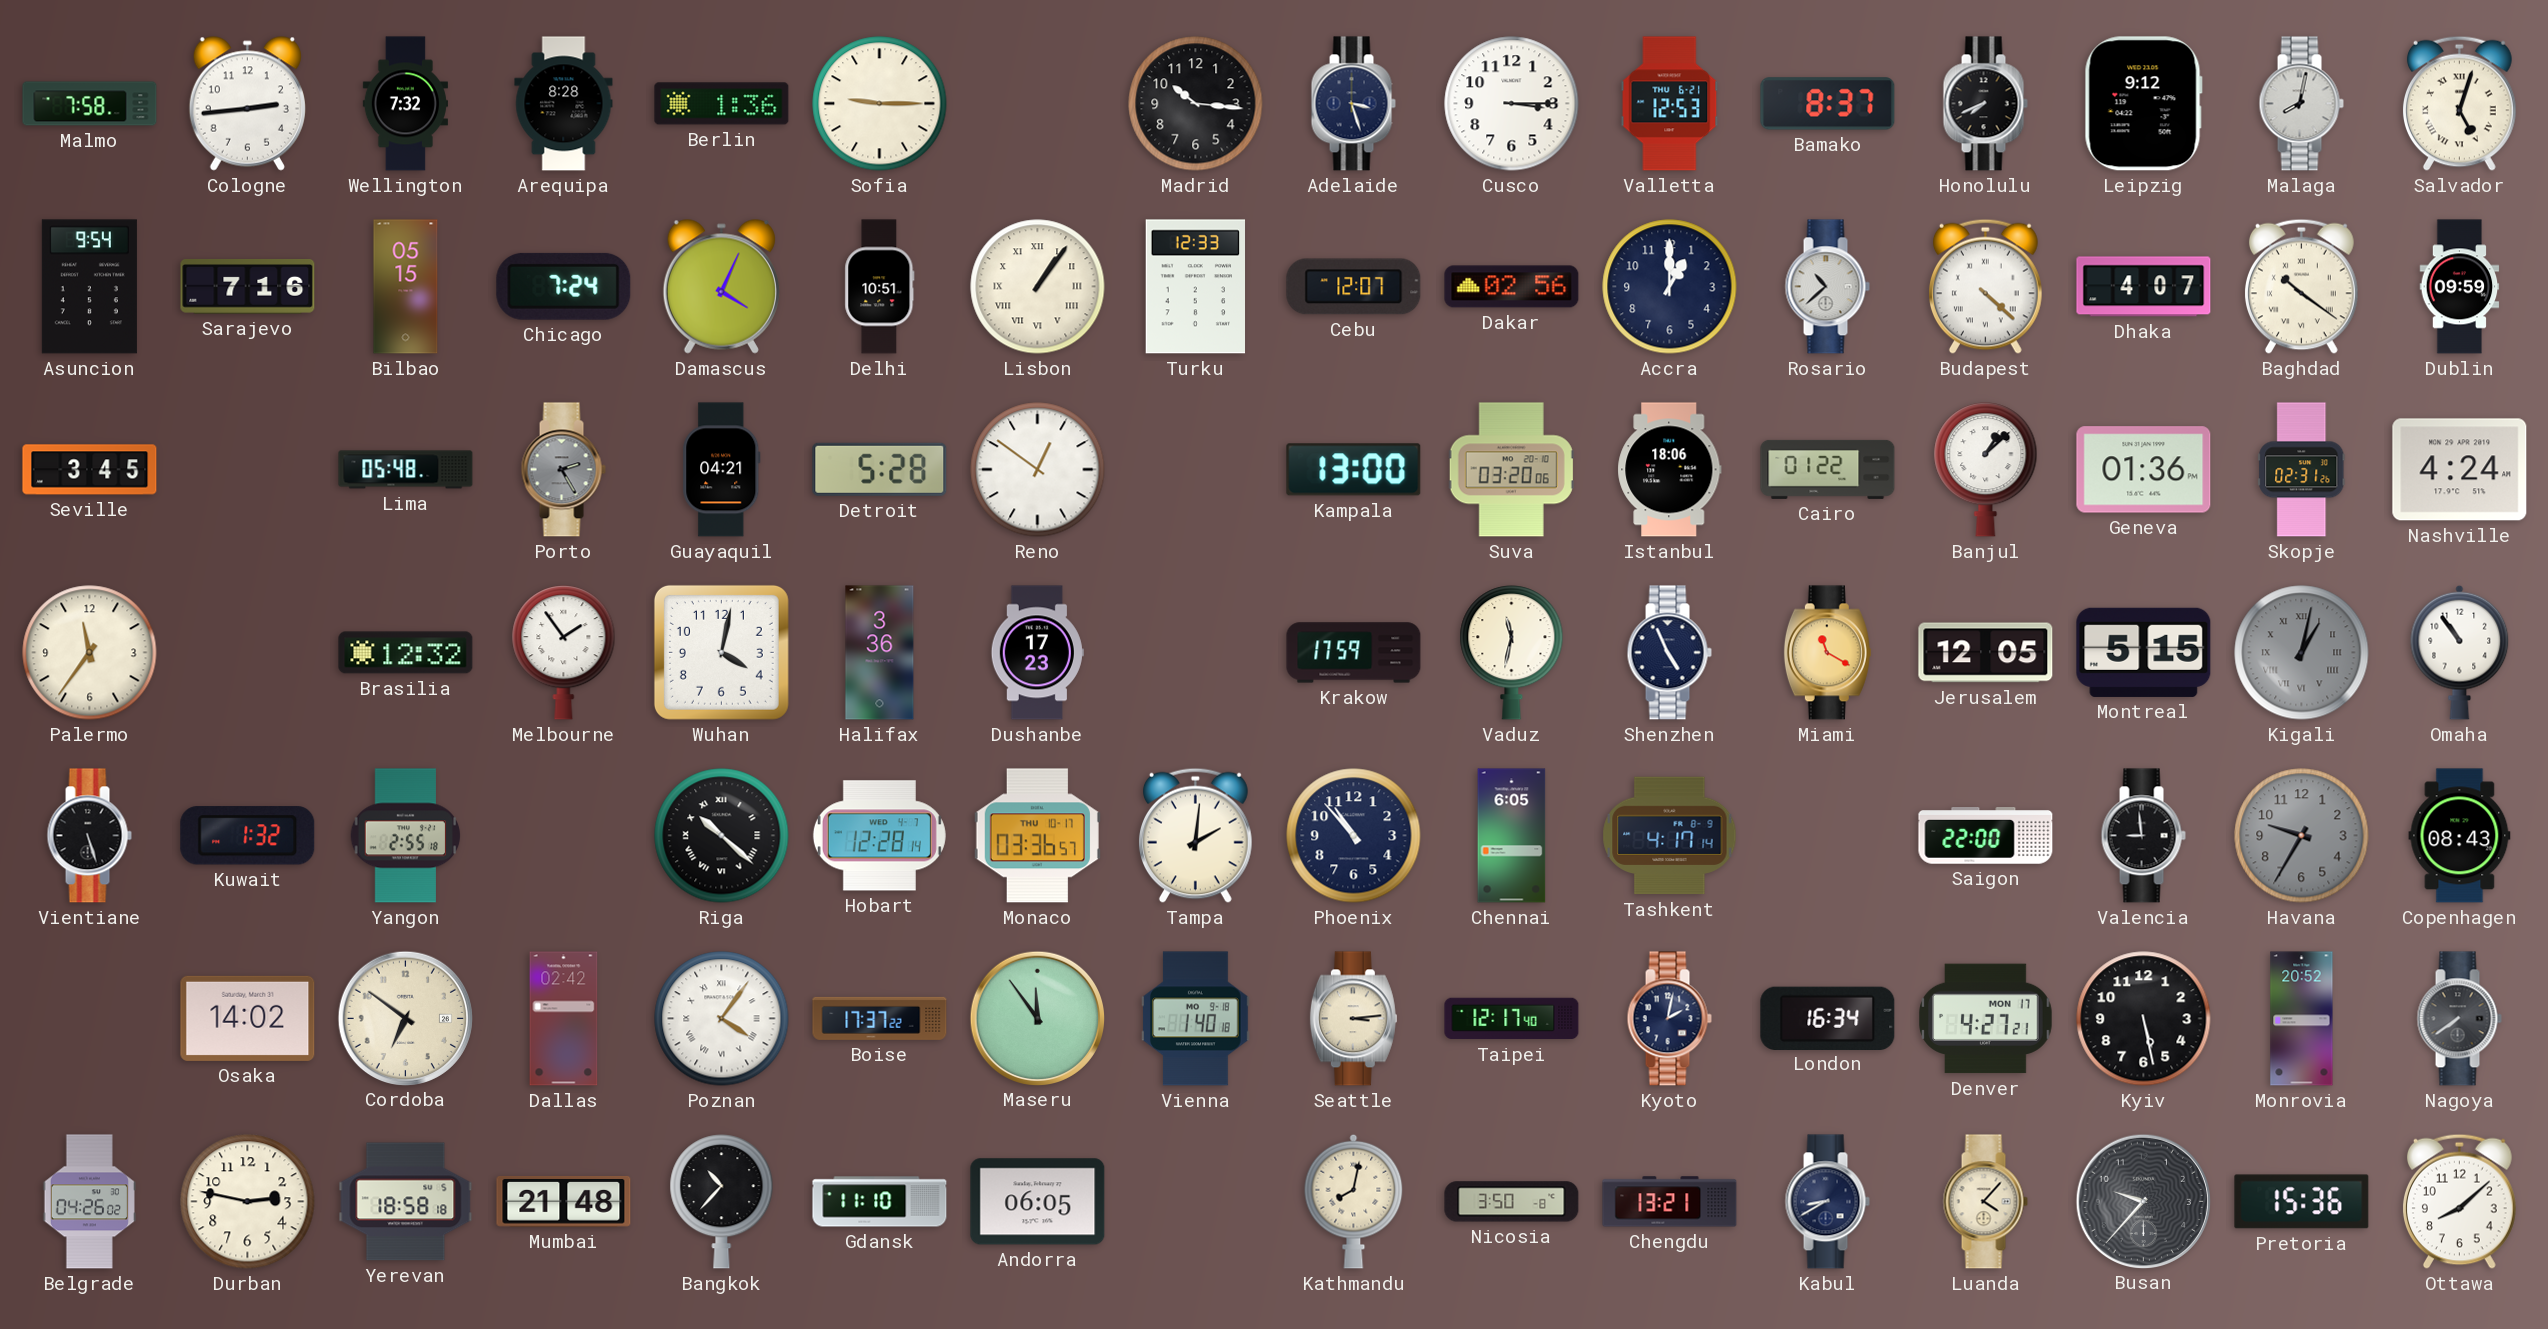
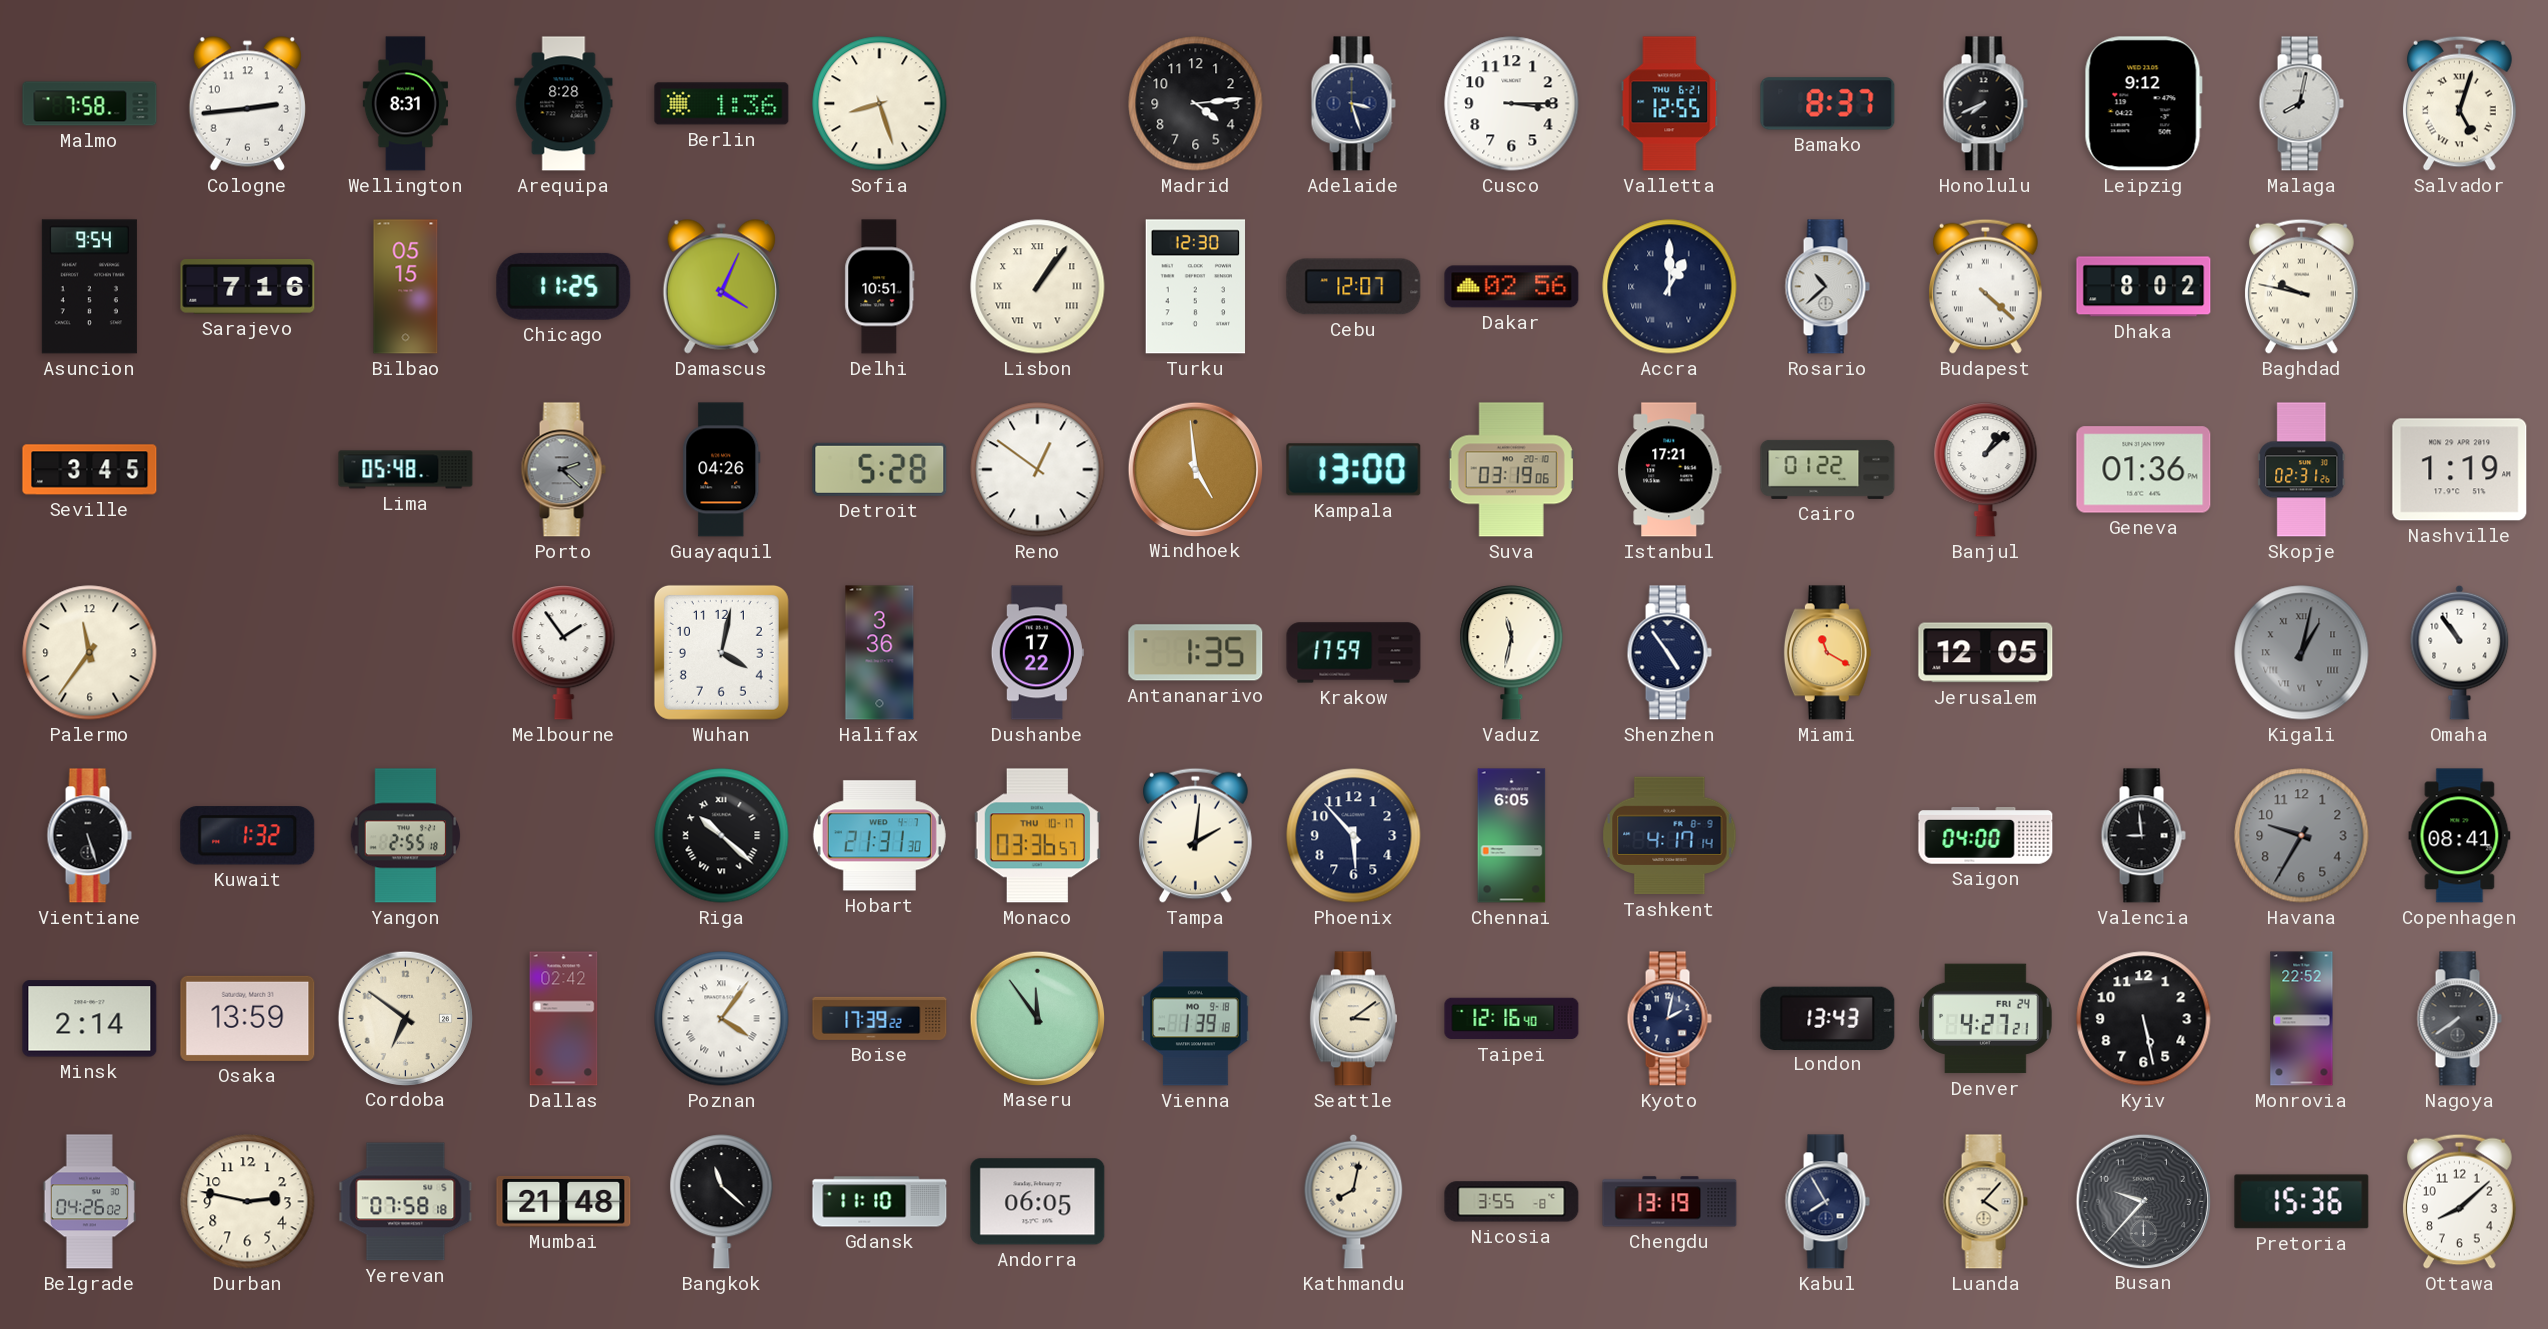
Wellington: 7:32 -> 8:31
Sofia: 9:15 -> 8:27
Madrid: 10:16 -> 4:14
Valletta: 12:53 -> 12:55
Chicago: 7:24 -> 11:25
Turku: 12:33 -> 12:30
Accra numerals: Arabic -> Roman
Dhaka: 4:07 -> 8:02
Baghdad: 10:21 -> 9:47
Dublin: 09:59 -> none
Porto: 2:25 -> 2:22
Guayaquil: 04:21 -> 04:26
Windhoek: none -> 4:59
Suva: 03:20 -> 03:19
Istanbul: 18:06 -> 17:21
Nashville: 4:24 -> 1:19
Brasilia: 12:32 -> none
Dushanbe: 17:23 -> 17:22
Antananarivo: none -> 1:35
Shenzhen: 4:56 -> 4:54
Montreal: 5:15 -> none
Hobart: 12:28 -> 21:31
Phoenix: 10:53 -> 5:53
Saigon: 22:00 -> 04:00
Copenhagen: 08:43 -> 08:41
Minsk: none -> 2:14
Osaka: 14:02 -> 13:59
Boise: 17:37 -> 17:39
Vienna: 1:40 -> 1:39
Seattle: 3:14 -> 3:09
Taipei: 12:17 -> 12:16
London: 16:34 -> 13:43
Denver date: MON 17 -> FRI 24
Monrovia: 20:52 -> 22:52
Yerevan: 18:58 -> 07:58
Bangkok: 10:37 -> 11:22
Nicosia: 3:50 -> 3:55
Chengdu: 13:21 -> 13:19
Kabul: 8:40 -> 7:55
